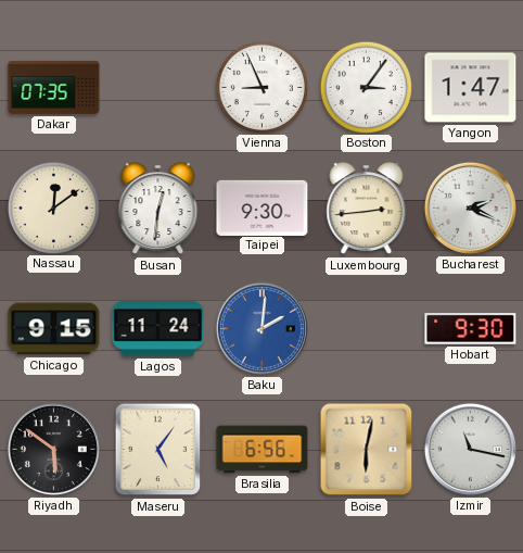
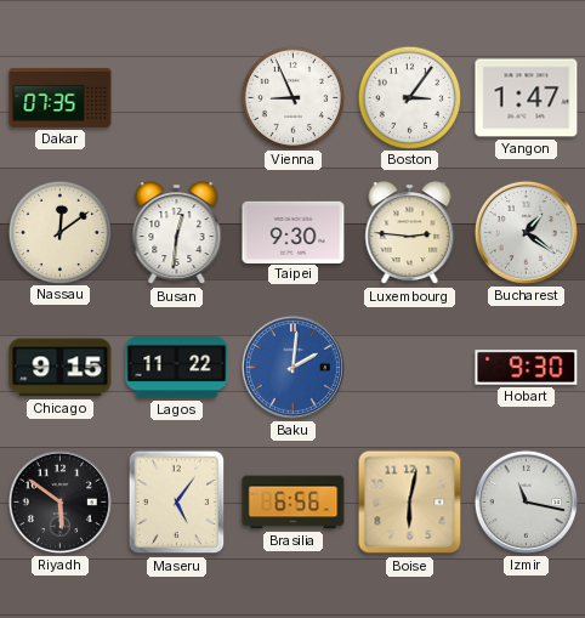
Luxembourg: 2:44 -> 2:46
Bucharest: 2:19 -> 1:21
Lagos: 11:24 -> 11:22
